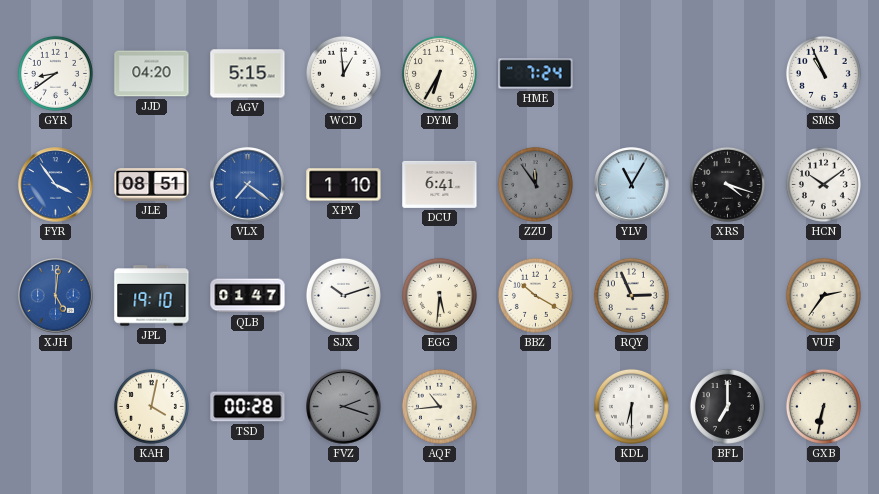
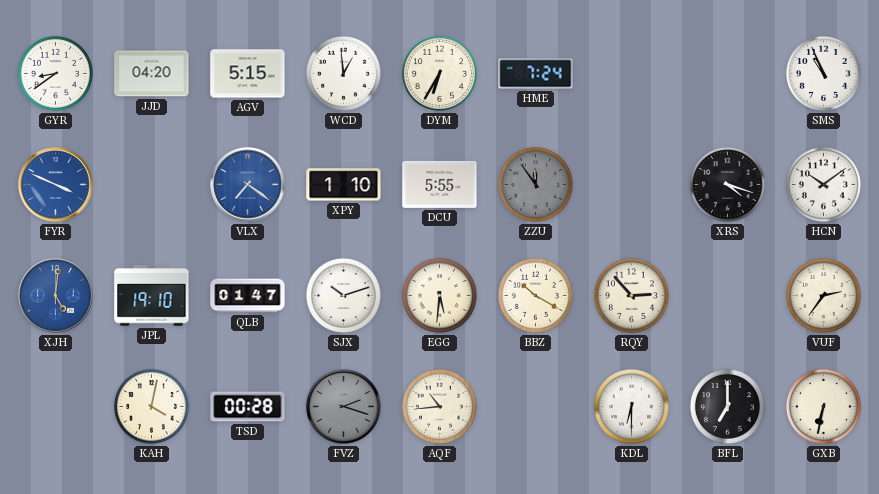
FYR: 3:54 -> 3:49
JLE: 08:51 -> none
DCU: 6:41 -> 5:55
YLV: 11:05 -> none
RQY: 2:56 -> 2:53
